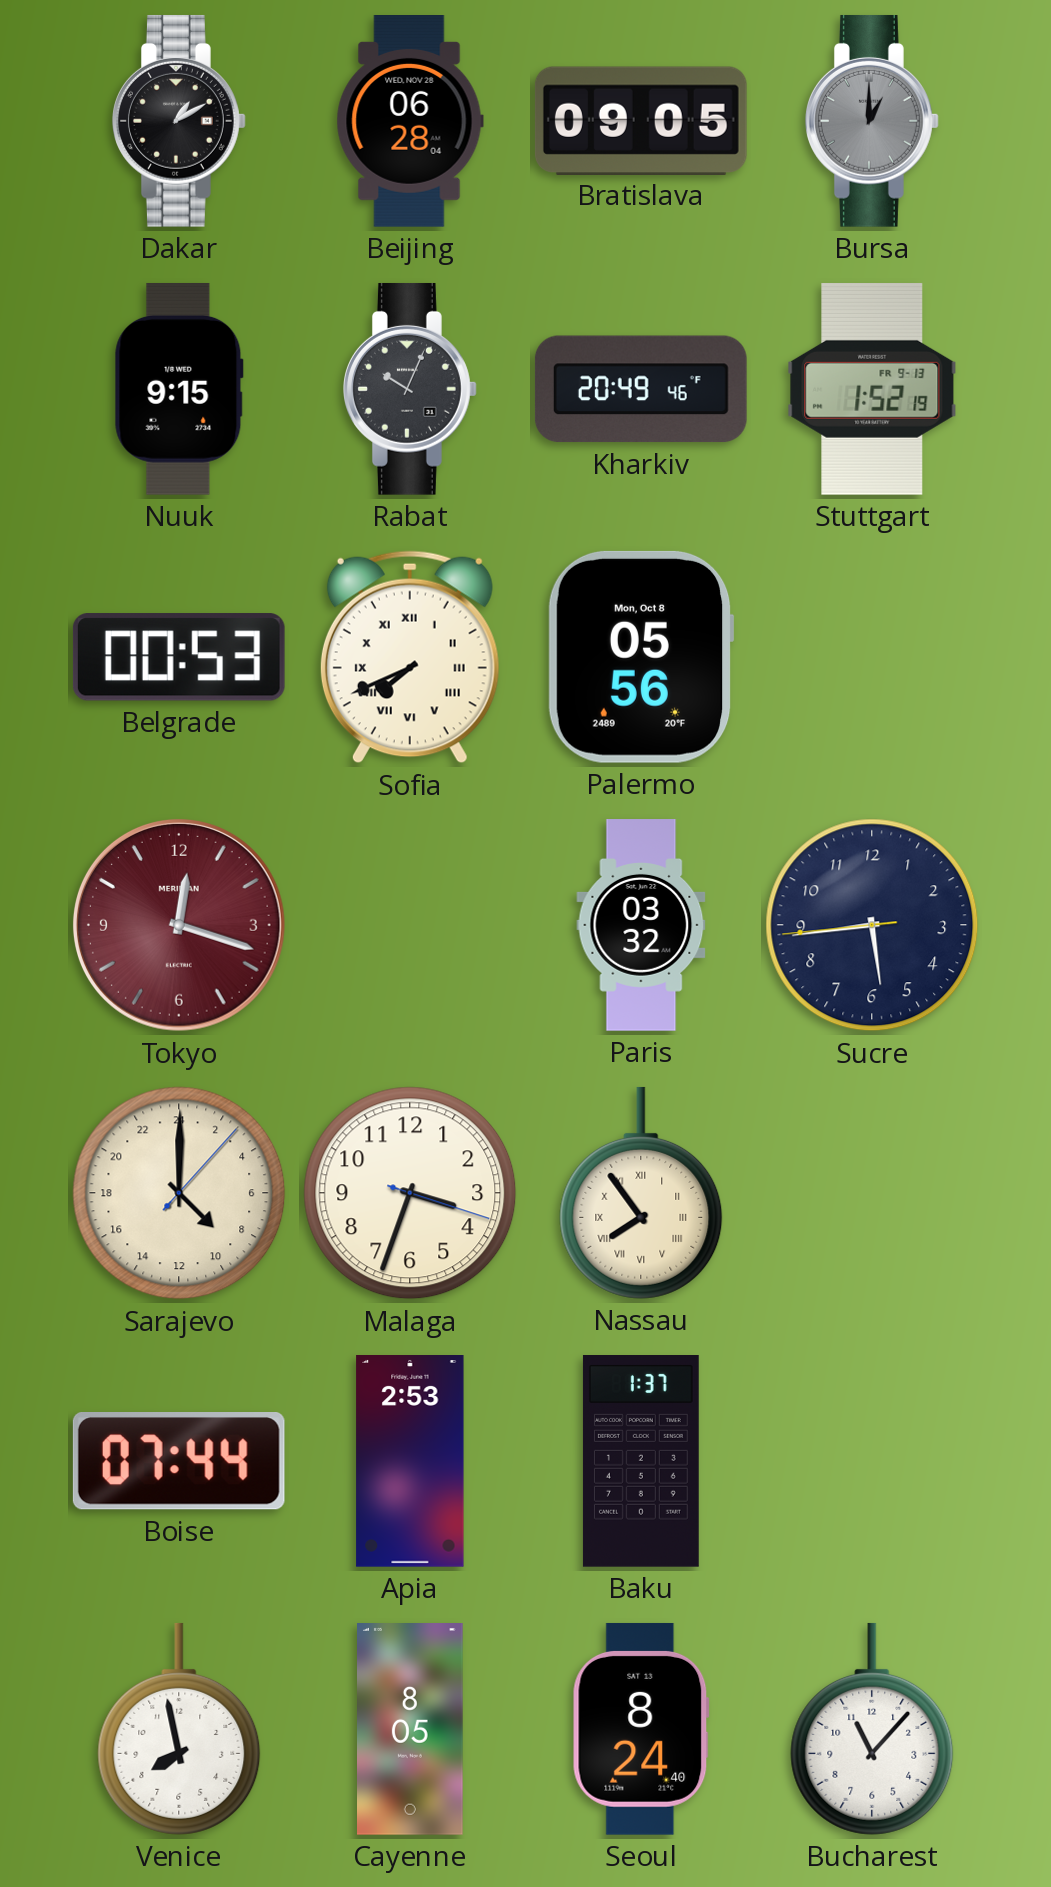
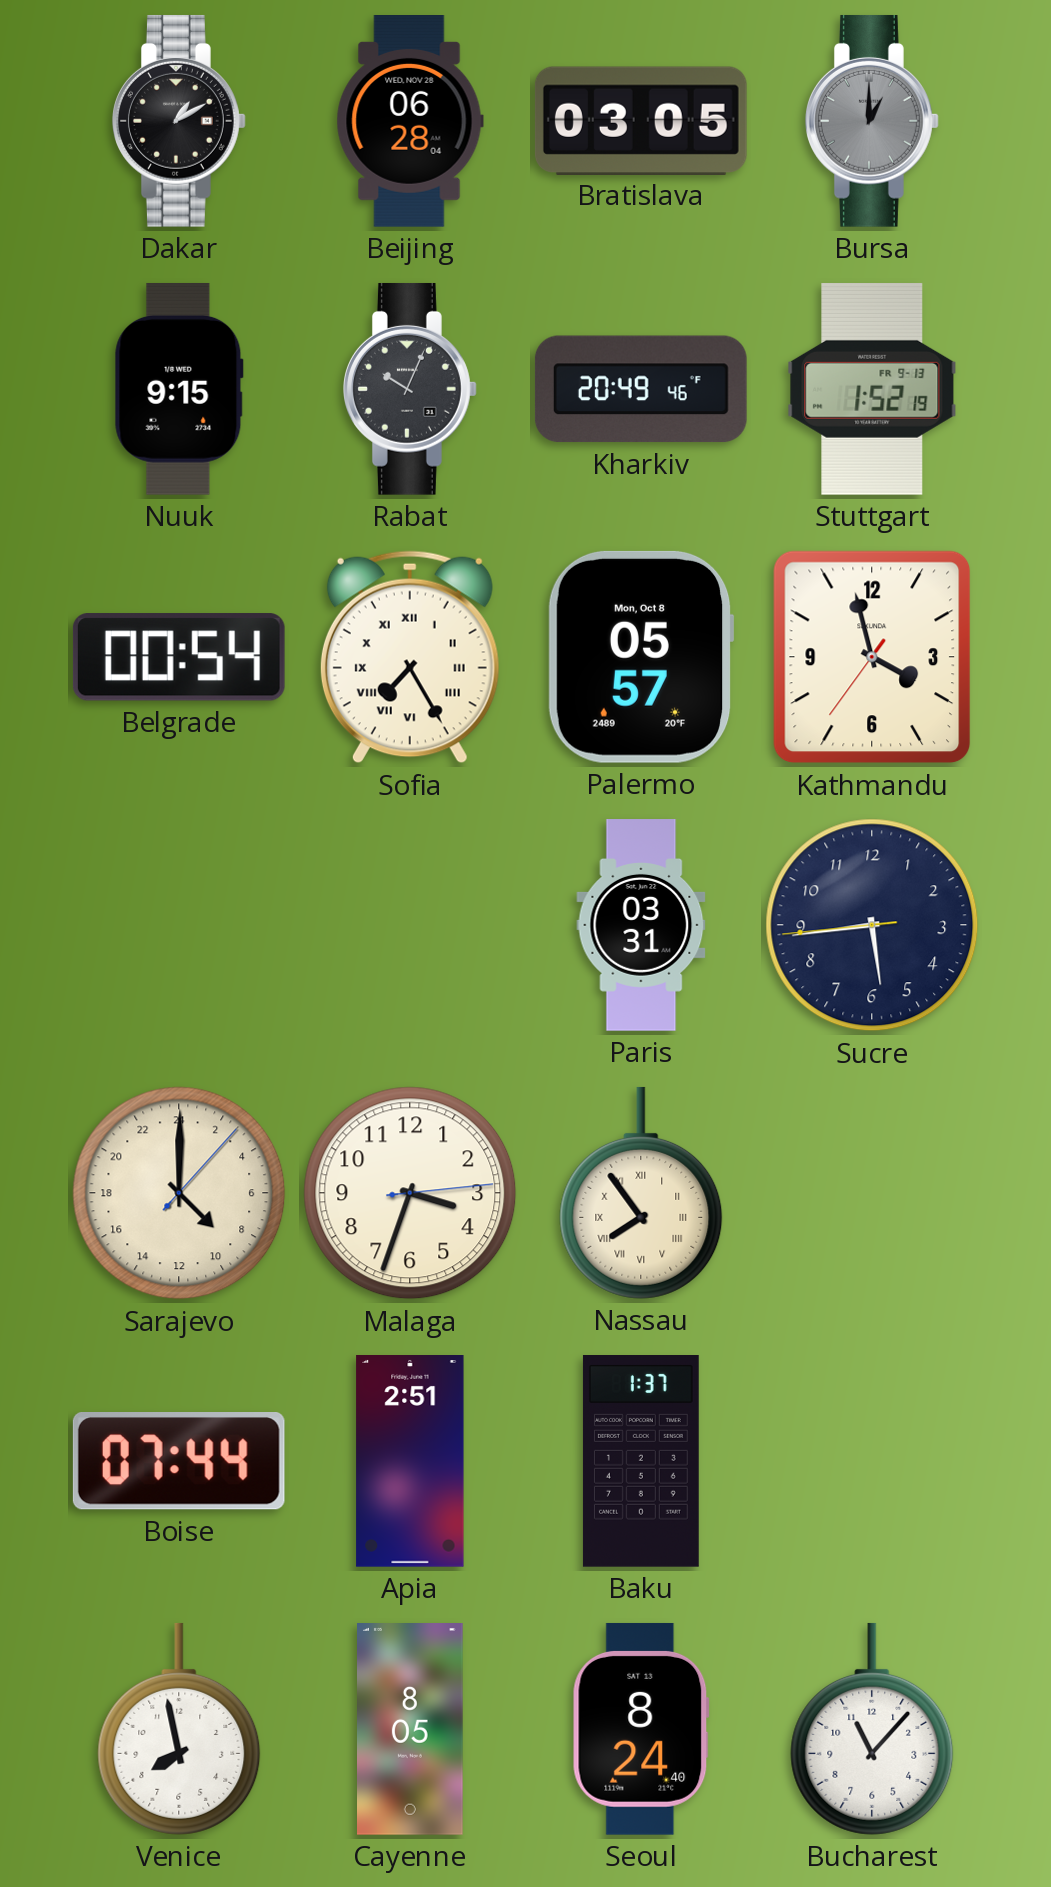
Bratislava: 09:05 -> 03:05
Belgrade: 00:53 -> 00:54
Sofia: 7:41 -> 7:25
Palermo: 05:56 -> 05:57
Kathmandu: none -> 3:57
Tokyo: 12:18 -> none
Paris: 03:32 -> 03:31
Malaga: 3:33:18 -> 3:33:14
Apia: 2:53 -> 2:51
